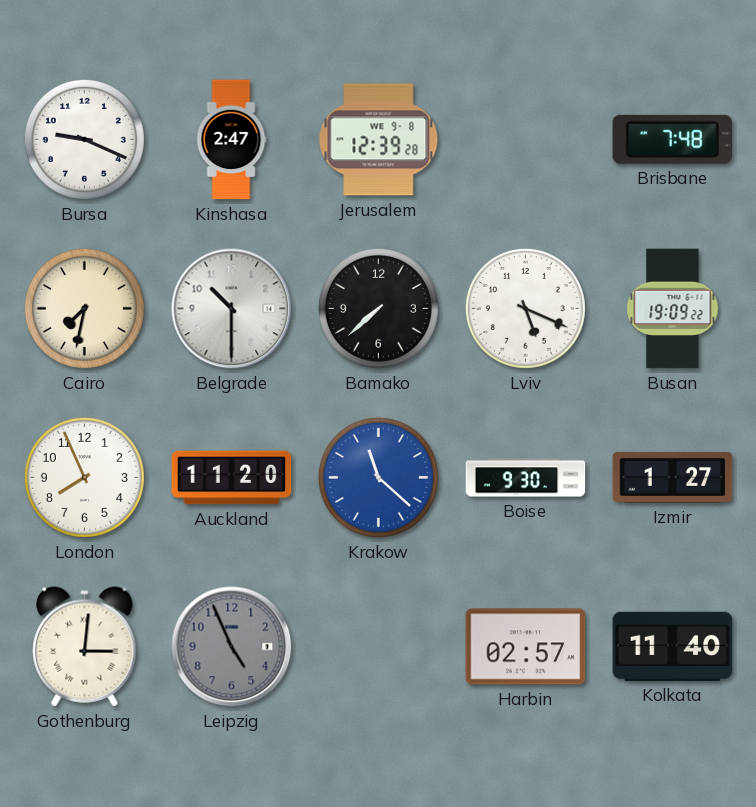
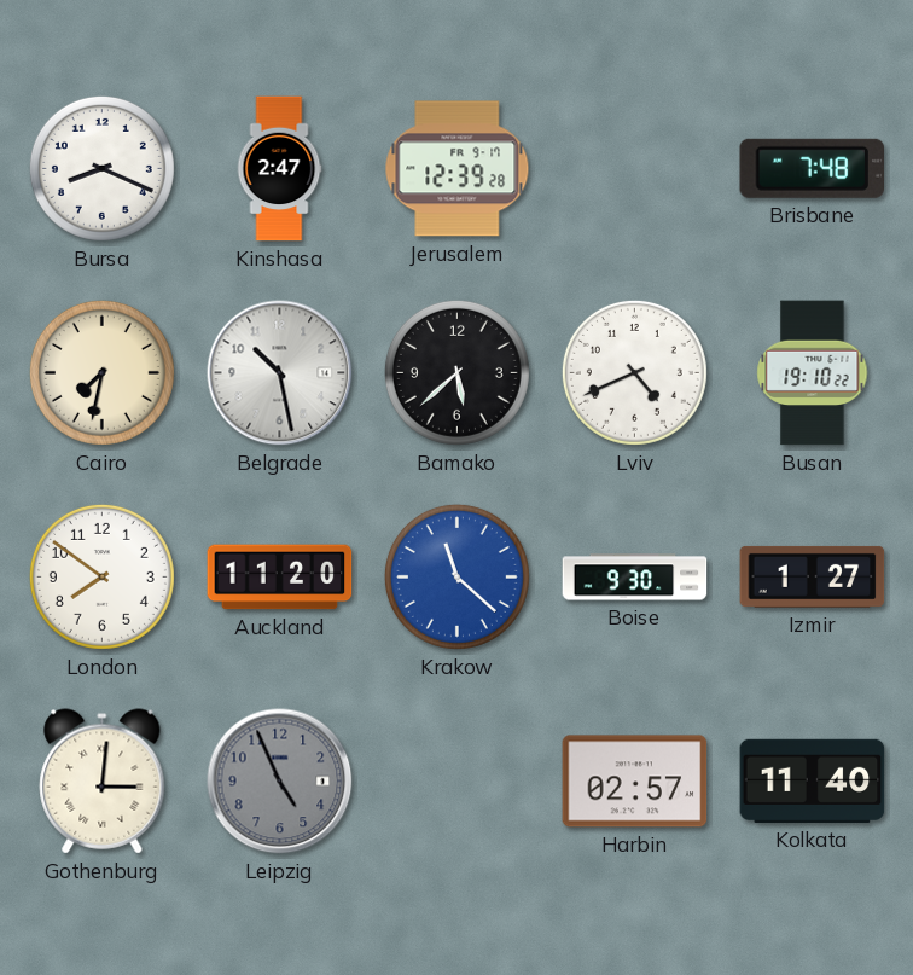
Bursa: 9:19 -> 8:19
Jerusalem date: WE 9-8 -> FR 9-17
Belgrade: 10:30 -> 10:28
Bamako: 7:38 -> 5:38
Lviv: 5:19 -> 4:41
Busan: 19:09 -> 19:10
London: 7:56 -> 7:51
